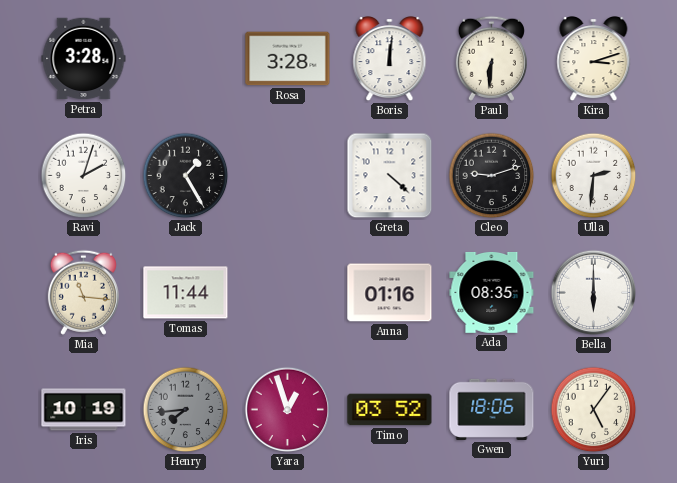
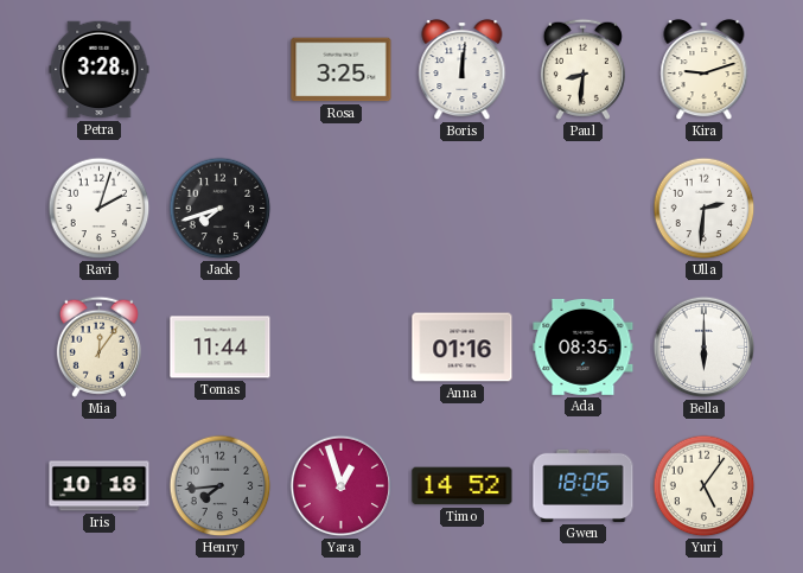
Rosa: 3:28 -> 3:25
Paul: 6:31 -> 8:31
Kira: 3:12 -> 9:12
Jack: 1:25 -> 7:42
Greta: 4:22 -> none
Cleo: 9:12 -> none
Mia: 11:16 -> 12:06
Iris: 10:19 -> 10:18
Timo: 03:52 -> 14:52
